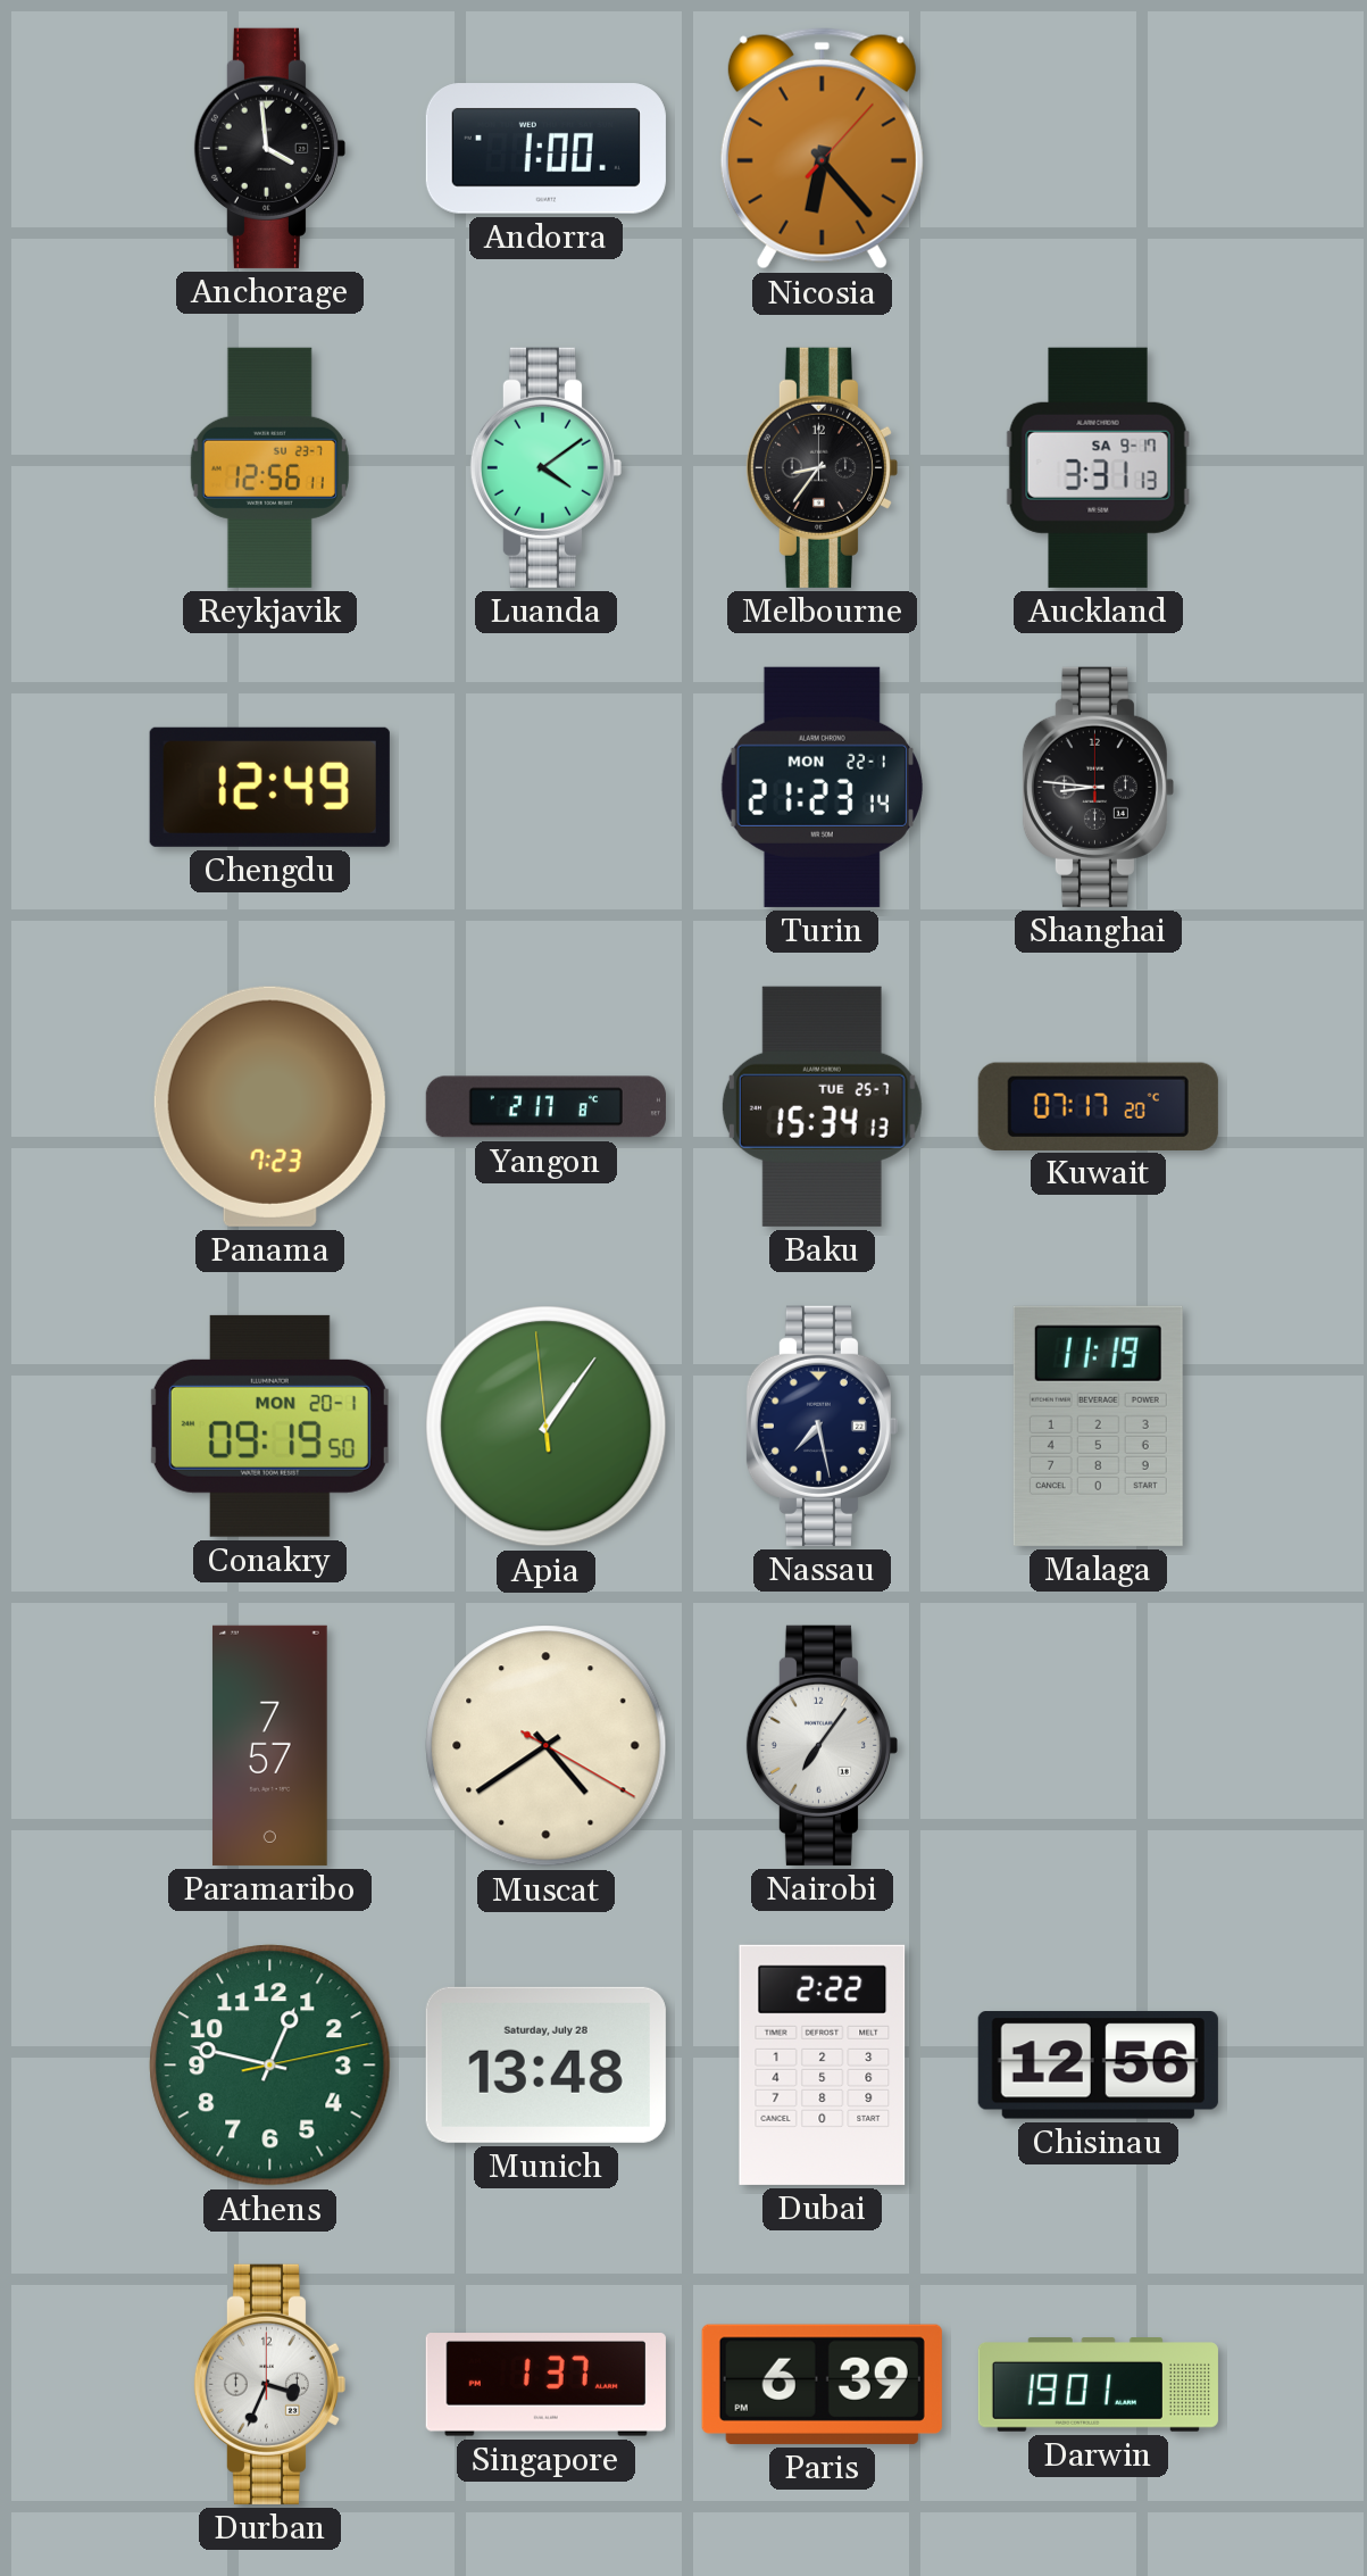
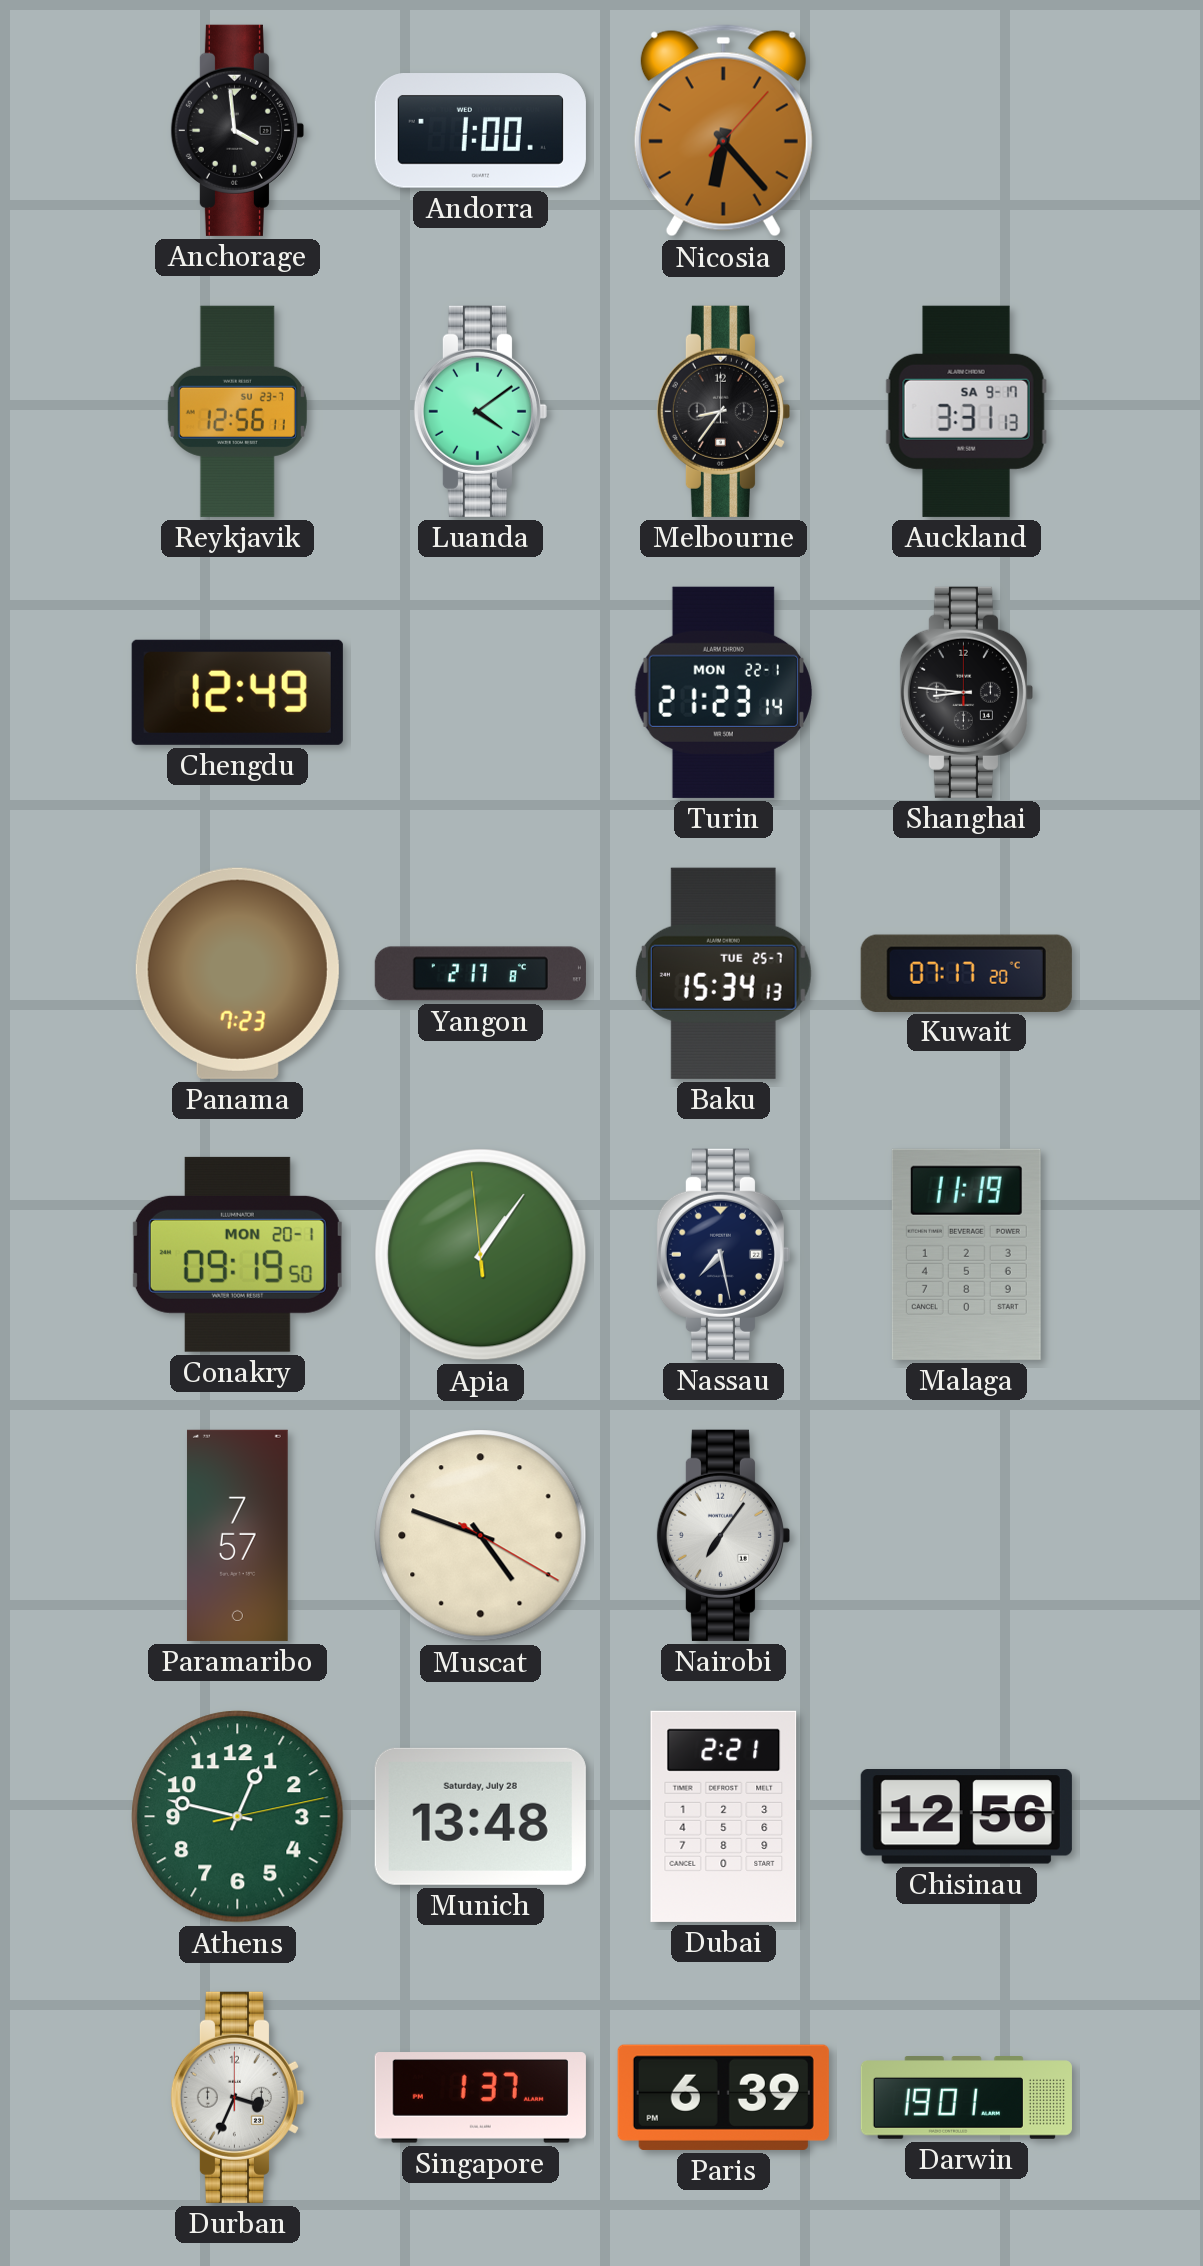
Muscat: 4:39 -> 4:48
Dubai: 2:22 -> 2:21
